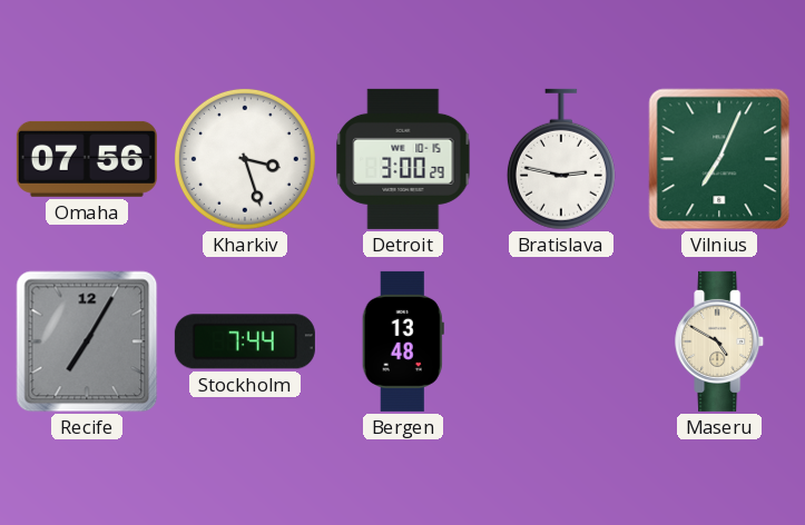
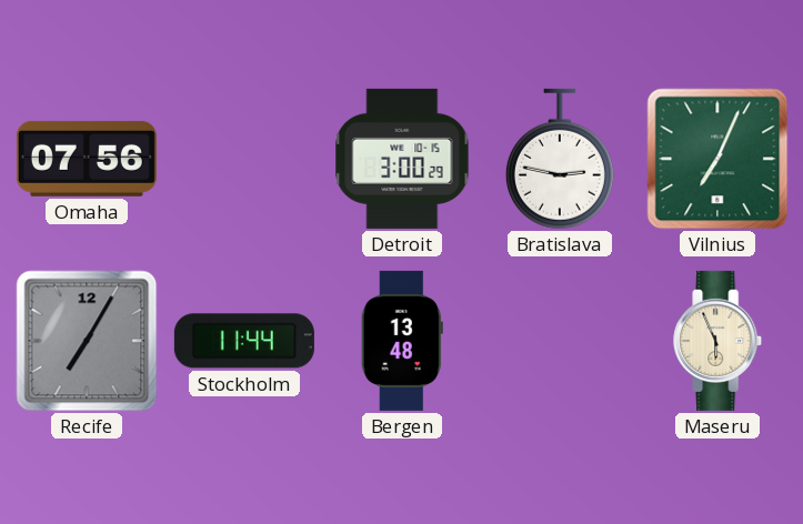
Kharkiv: 3:27 -> none
Stockholm: 7:44 -> 11:44
Maseru: 4:50 -> 5:56
